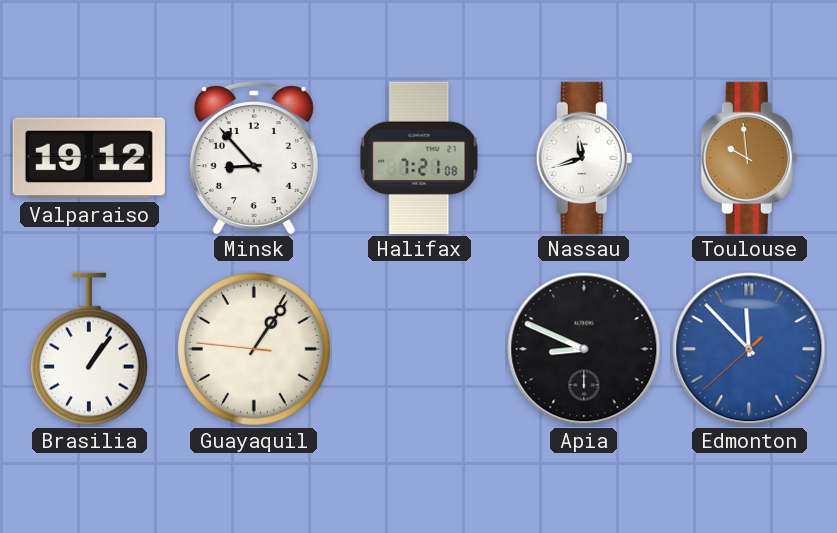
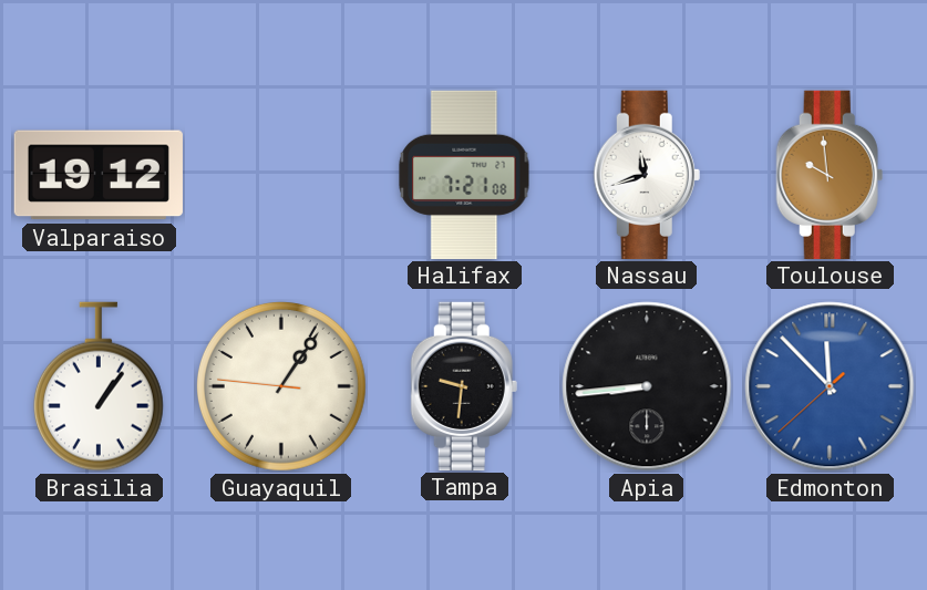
Minsk: 8:53 -> none
Tampa: none -> 9:31
Apia: 8:49 -> 8:44
